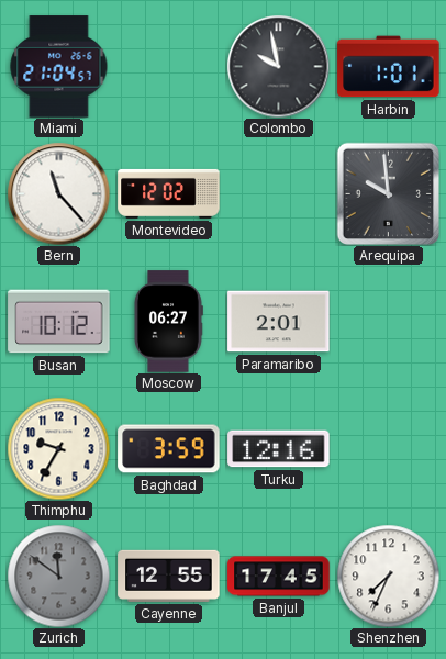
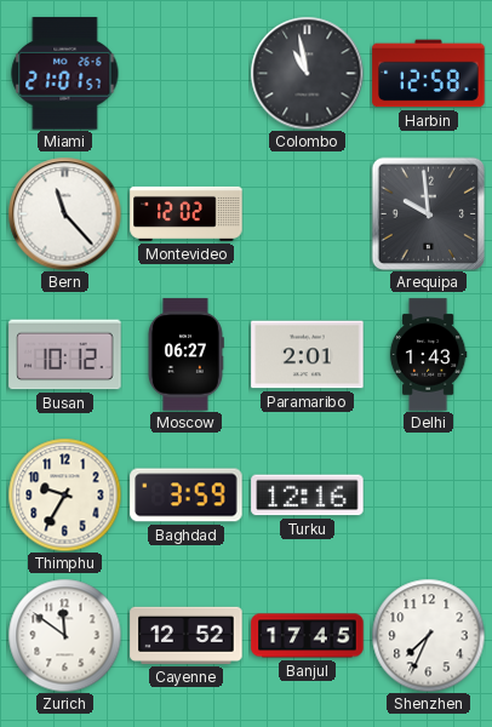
Miami: 21:04 -> 21:01
Colombo: 9:58 -> 10:58
Harbin: 1:01 -> 12:58
Delhi: none -> 1:43
Zurich dial: grey -> white
Cayenne: 12:55 -> 12:52
